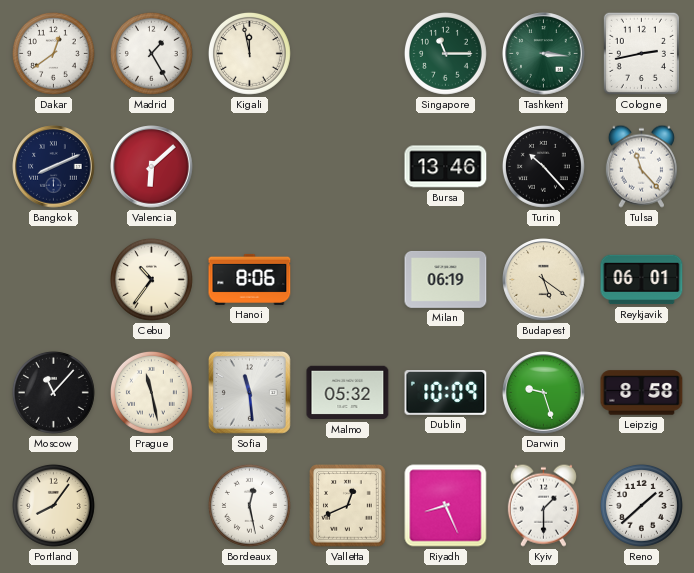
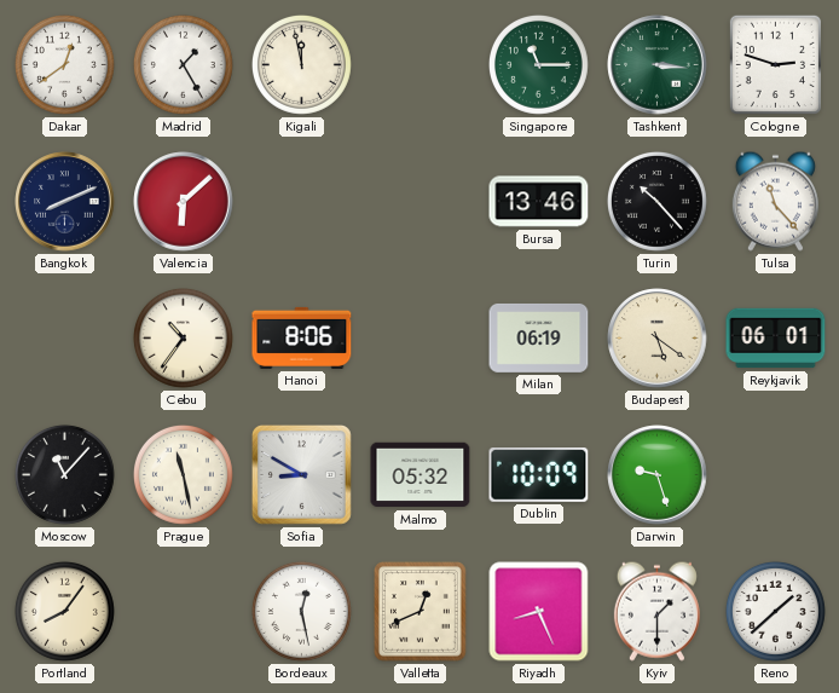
Cologne: 2:43 -> 2:48
Sofia: 11:29 -> 8:50
Leipzig: 8:58 -> none
